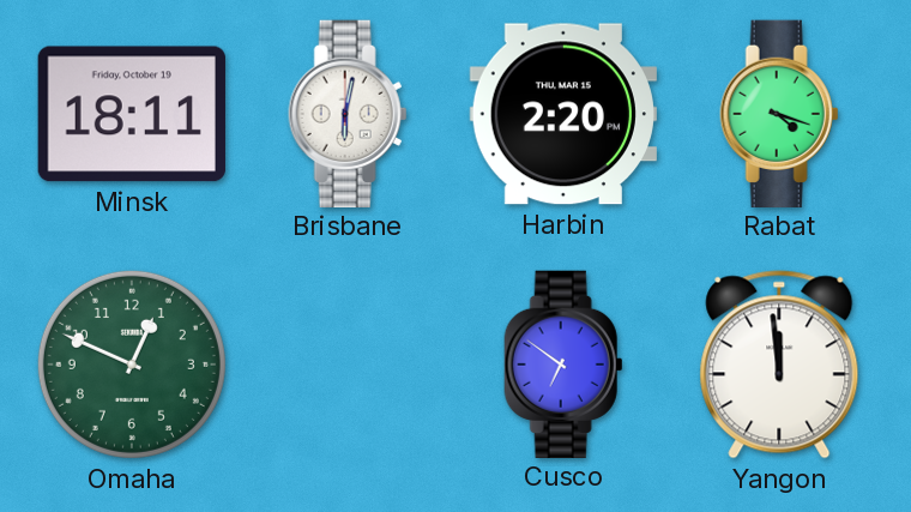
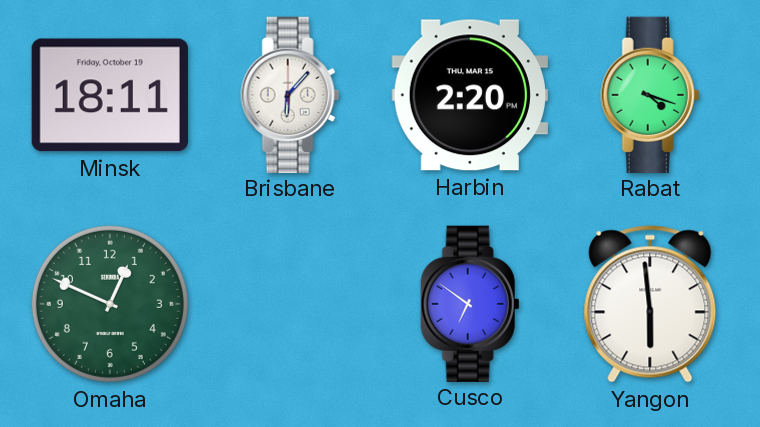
Brisbane: 6:02 -> 6:07
Yangon: 11:59 -> 5:59
